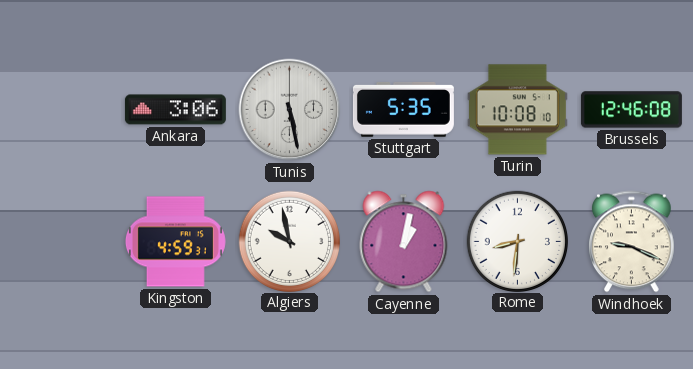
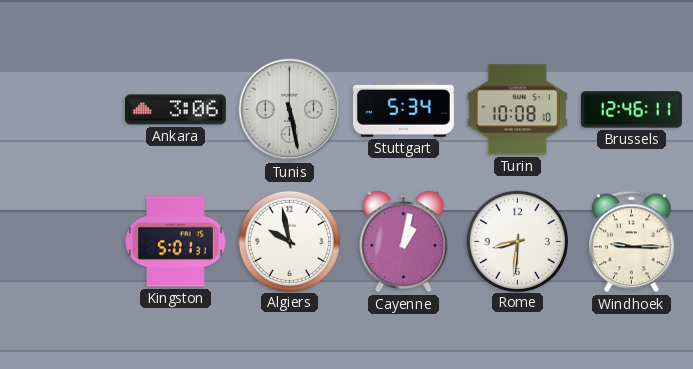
Stuttgart: 5:35 -> 5:34
Brussels: 12:46:08 -> 12:46:11
Kingston: 4:59 -> 5:01
Windhoek: 9:19 -> 9:15
